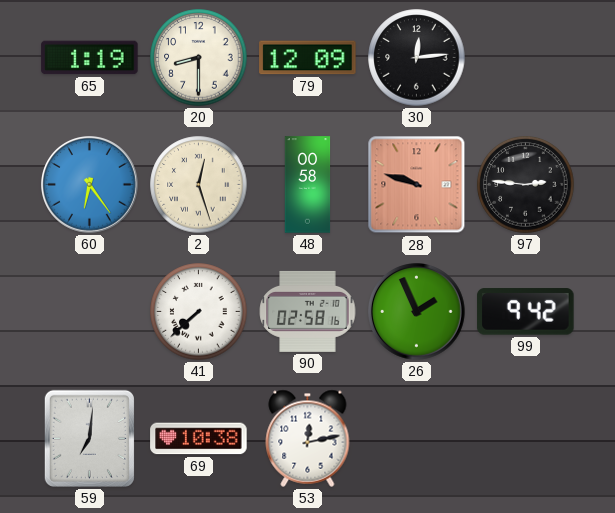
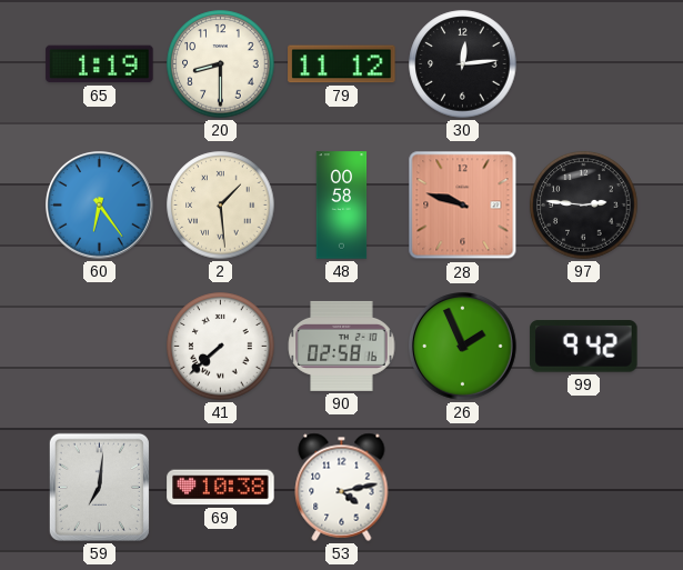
79: 12:09 -> 11:12
2: 12:27 -> 1:29
53: 12:13 -> 4:13
